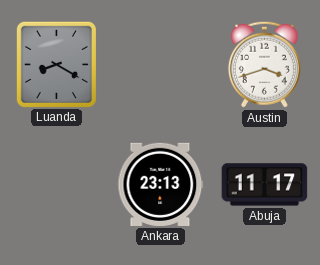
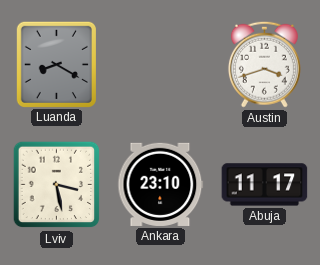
Lviv: none -> 3:28
Ankara: 23:13 -> 23:10
